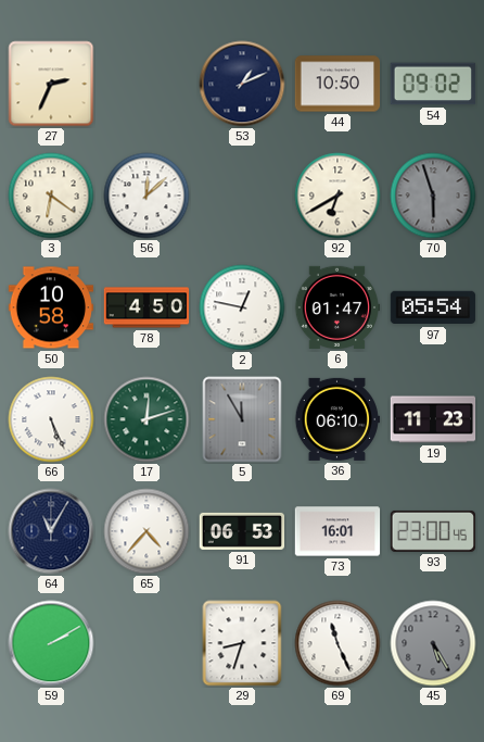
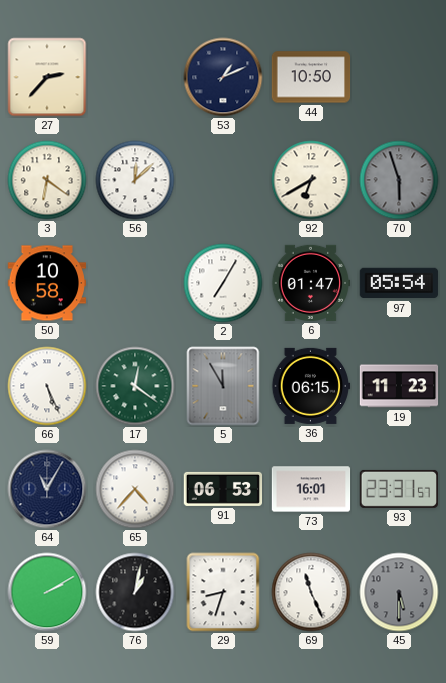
27: 2:34 -> 2:37
54: 09:02 -> none
78: 4:50 -> none
2: 12:47 -> 7:05
17: 12:12 -> 12:21
36: 06:10 -> 06:15
93: 23:00 -> 23:31
76: none -> 1:02
45: 5:25 -> 5:30
